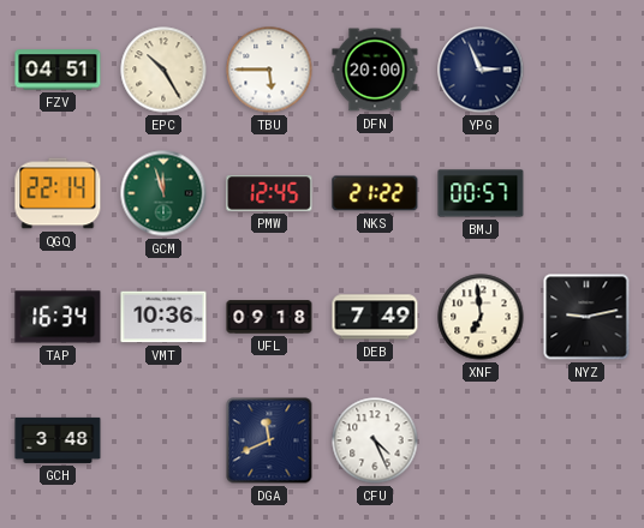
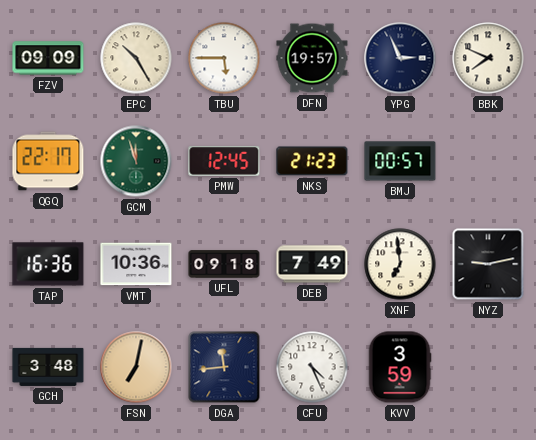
FZV: 04:51 -> 09:09
DFN: 20:00 -> 19:57
BBK: none -> 7:49
QGQ: 22:14 -> 22:17
NKS: 21:22 -> 21:23
TAP: 16:34 -> 16:36
FSN: none -> 7:02
DGA: 11:41 -> 11:44
KVV: none -> 3:59
